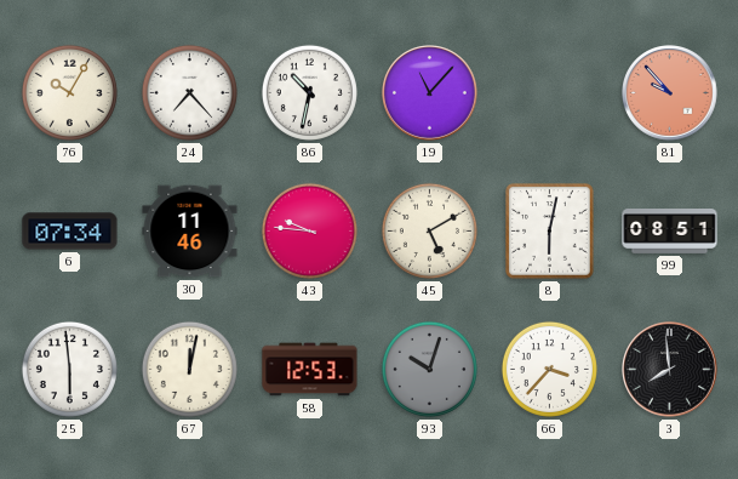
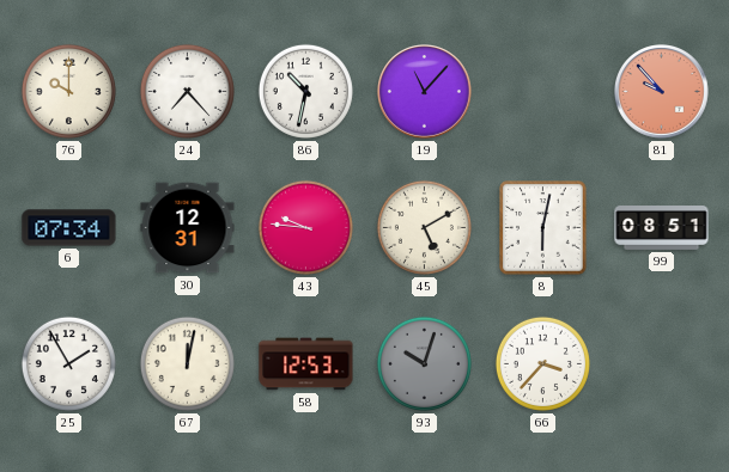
76: 10:05 -> 10:00
30: 11:46 -> 12:31
25: 5:59 -> 1:55
3: 7:59 -> none
